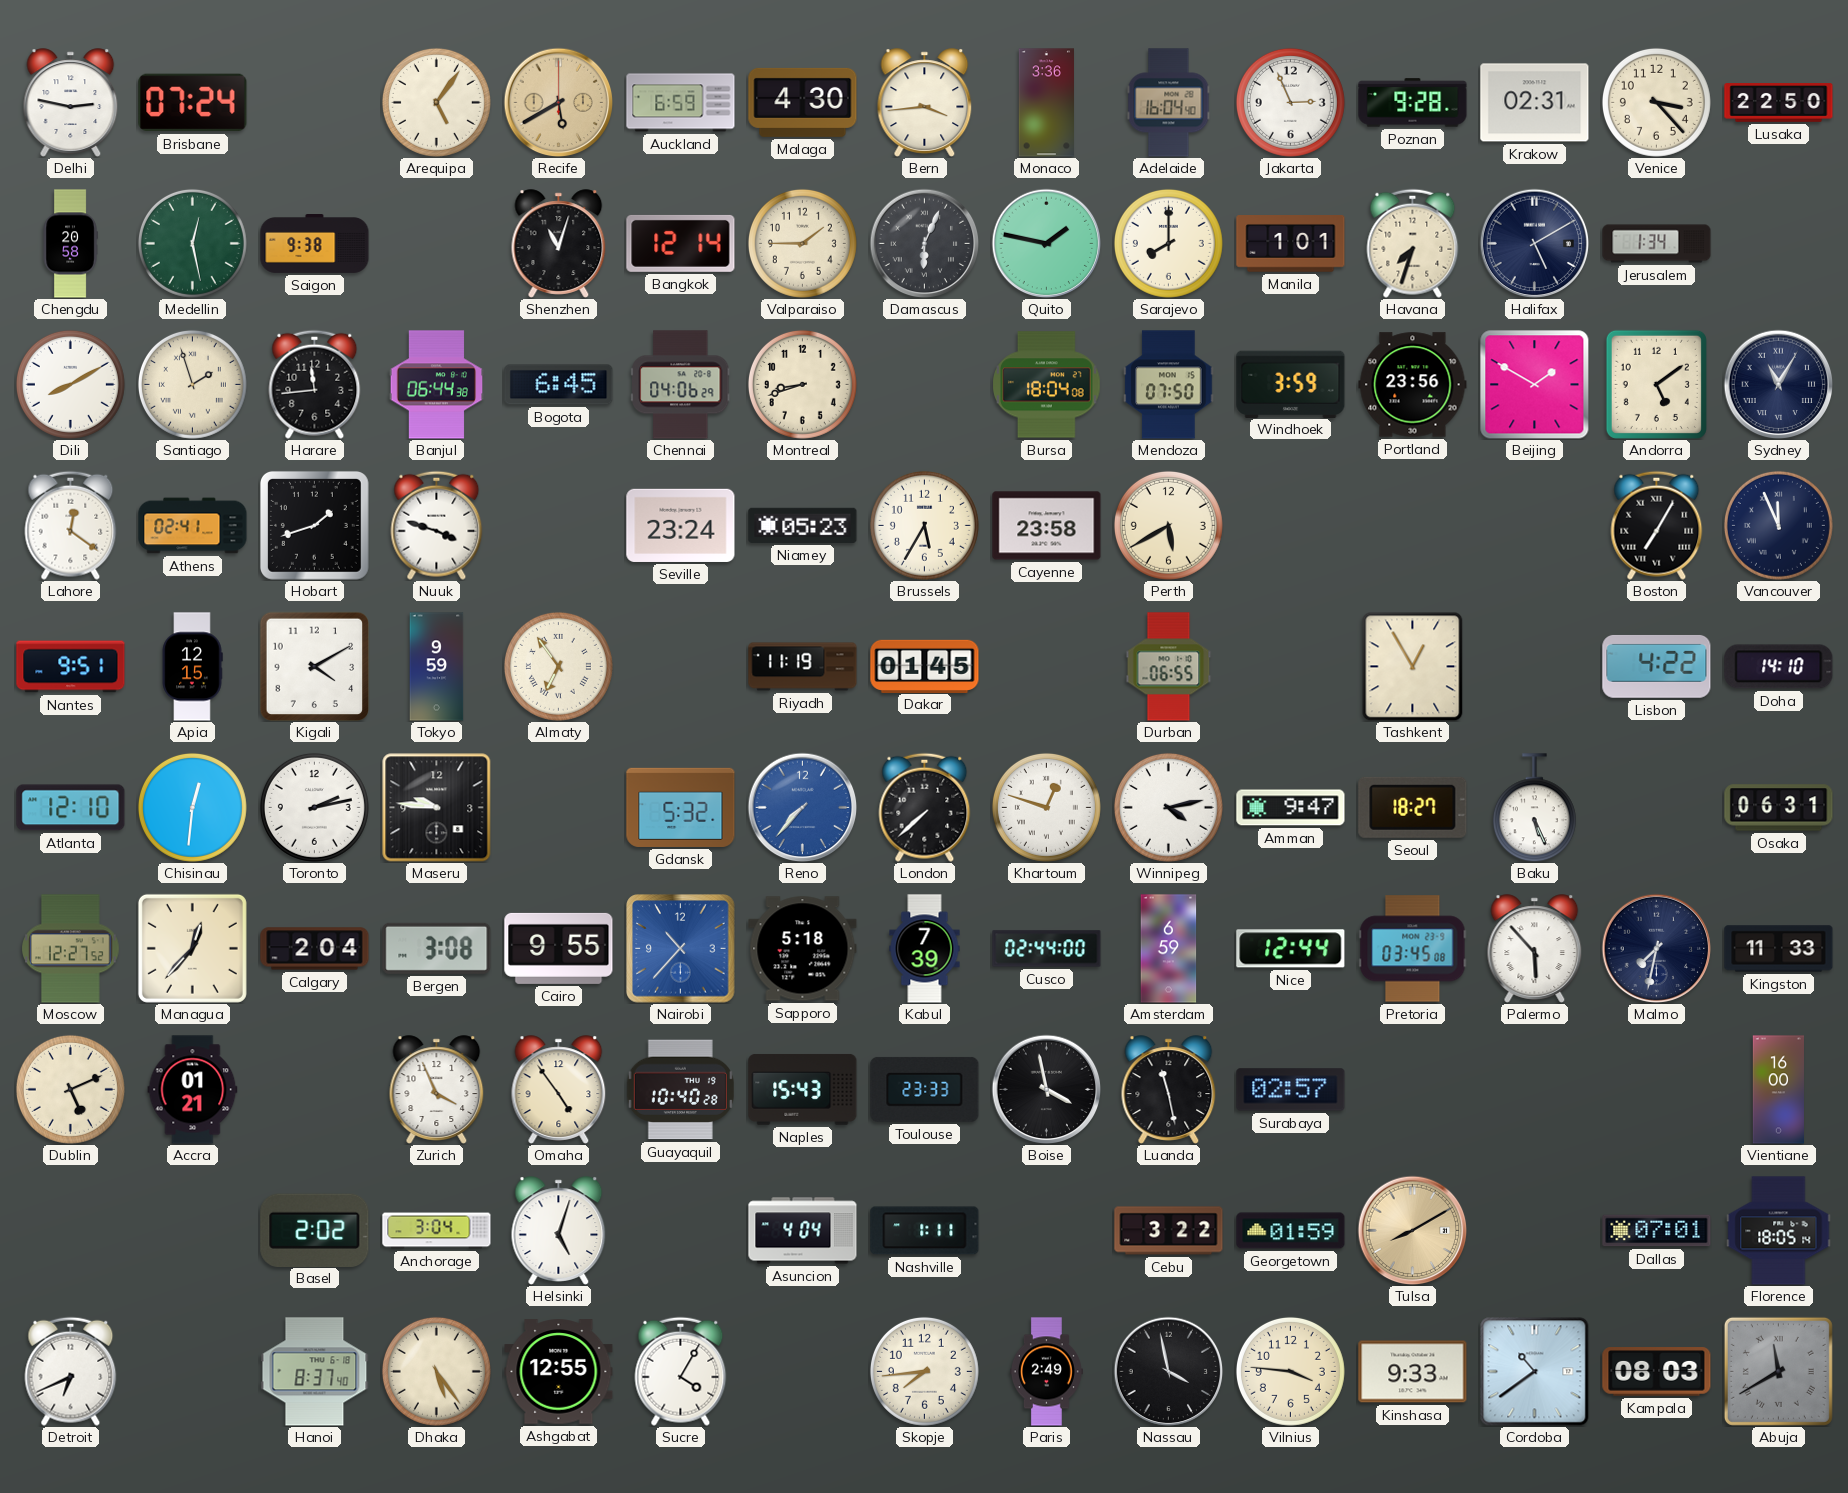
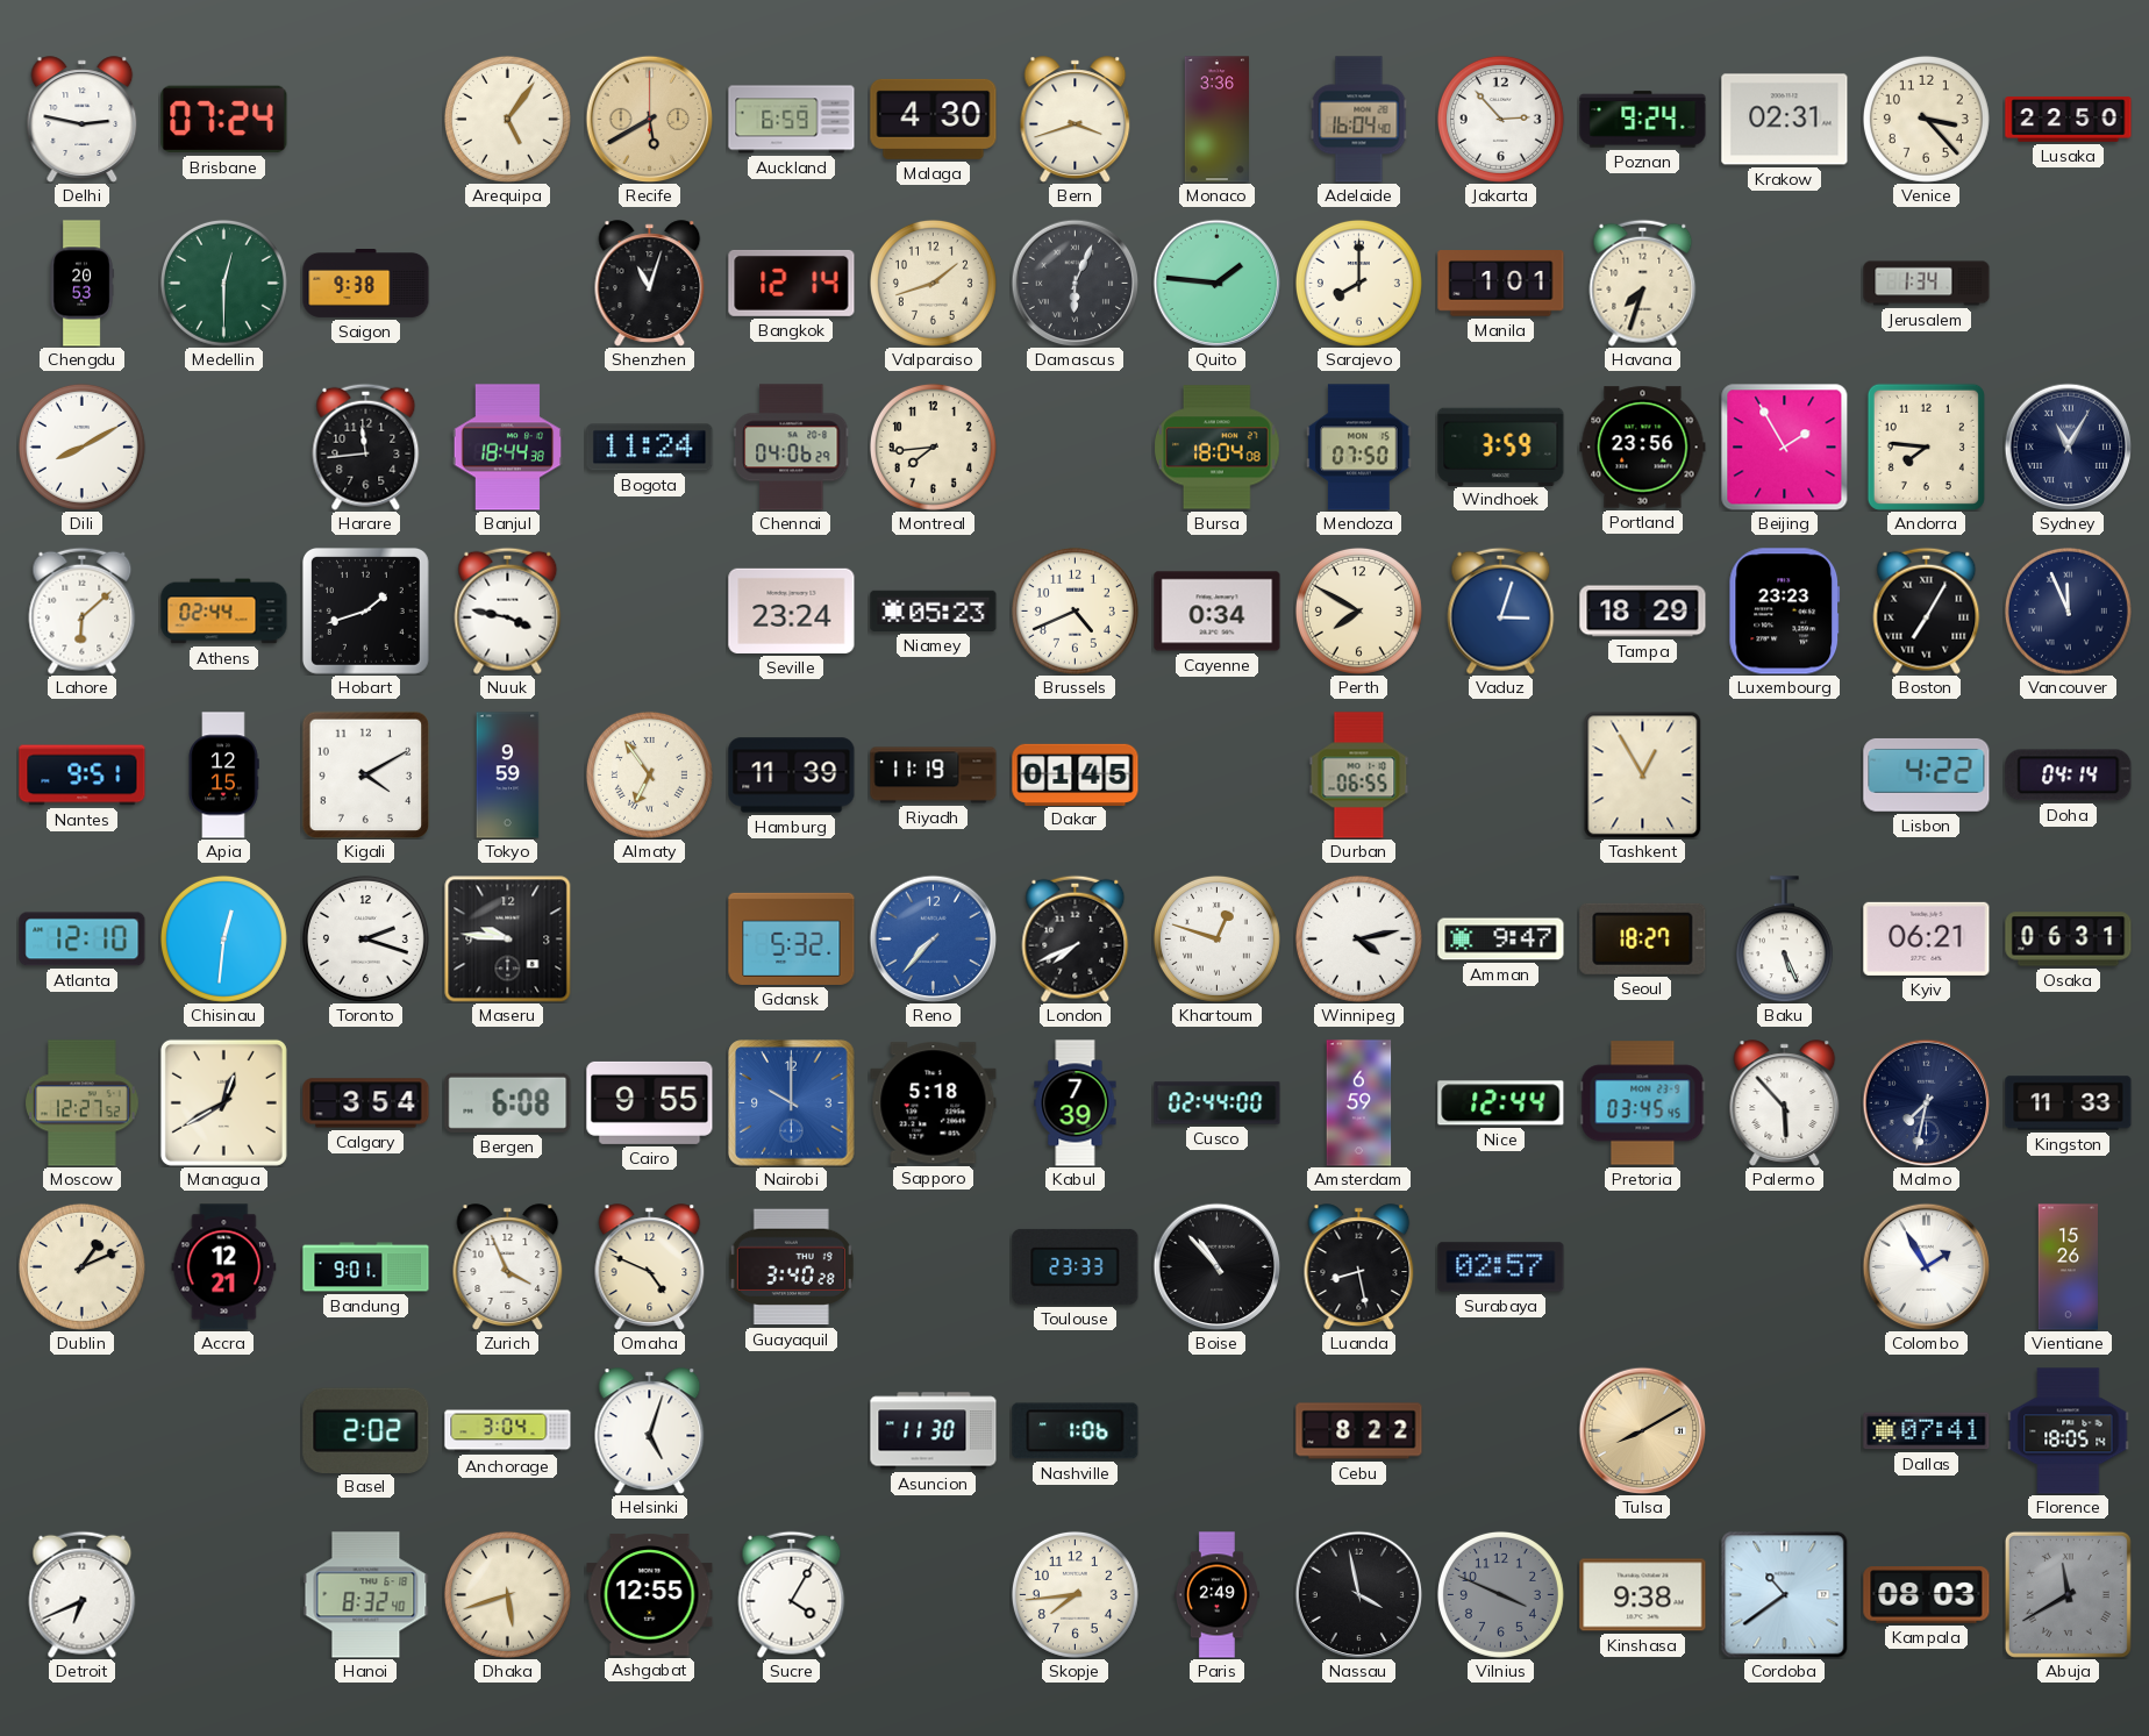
Bern: 3:44 -> 3:42
Jakarta: 2:56 -> 2:53
Poznan: 9:28 -> 9:24
Chengdu: 20:58 -> 20:53
Medellin: 12:28 -> 12:30
Valparaiso: 1:45 -> 1:42
Quito: 1:47 -> 1:46
Halifax: 5:10 -> none
Santiago: 1:57 -> none
Banjul: 06:44 -> 18:44
Bogota: 6:45 -> 11:24
Montreal: 8:42 -> 7:44
Beijing: 1:50 -> 1:55
Andorra: 5:09 -> 7:46
Lahore: 12:21 -> 6:08
Athens: 02:41 -> 02:44
Nuuk: 3:48 -> 3:47
Brussels: 5:35 -> 4:41
Cayenne: 23:58 -> 0:34
Perth: 5:40 -> 7:50
Vaduz: none -> 3:03
Tampa: none -> 18:29
Luxembourg: none -> 23:23
Hamburg: none -> 11:39
Doha: 14:10 -> 04:14
Toronto: 2:13 -> 2:18
London: 7:38 -> 7:41
Kyiv: none -> 06:21
Managua: 12:37 -> 12:40
Calgary: 2:04 -> 3:54
Bergen: 3:08 -> 6:08
Nairobi: 10:37 -> 10:00
Pretoria: 03:45:08 -> 03:45:45
Dublin: 5:11 -> 1:11
Accra: 01:21 -> 12:21
Bandung: none -> 9:01
Omaha: 4:54 -> 4:49
Guayaquil: 10:40 -> 3:40
Naples: 15:43 -> none
Boise: 3:58 -> 10:53
Luanda: 11:28 -> 8:28
Colombo: none -> 1:55
Vientiane: 16:00 -> 15:26
Asuncion: 4:04 -> 11:30
Nashville: 1:11 -> 1:06
Cebu: 3:22 -> 8:22
Georgetown: 01:59 -> none
Dallas: 07:01 -> 07:41
Hanoi: 8:37 -> 8:32
Dhaka: 5:24 -> 5:42
Vilnius: 3:46 -> 3:49
Vilnius dial: cream -> grey
Kinshasa: 9:33 -> 9:38
